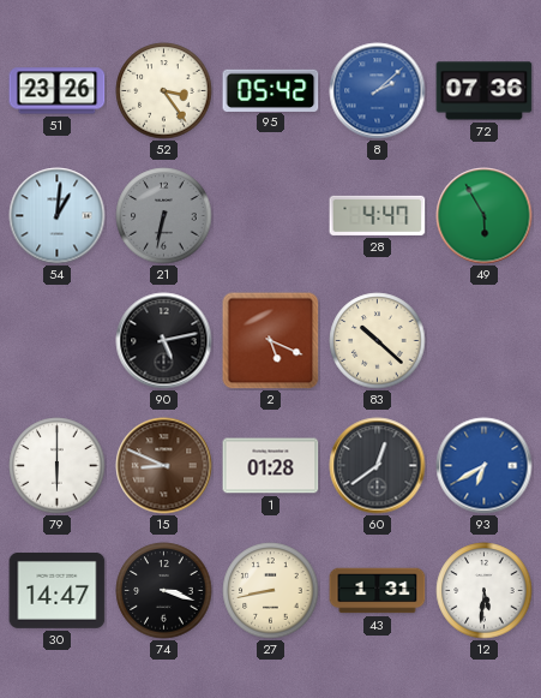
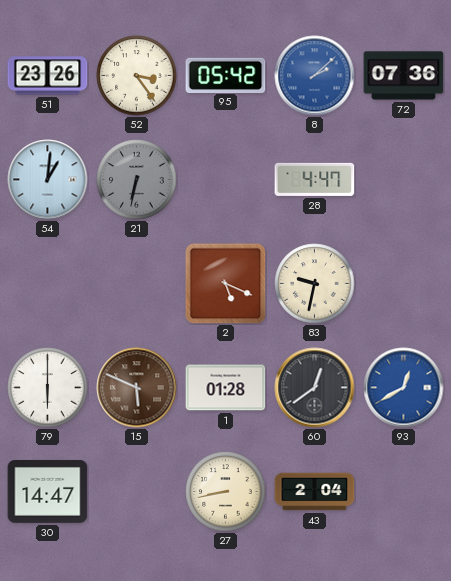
49: 5:55 -> none
90: 5:13 -> none
83: 10:22 -> 9:32
15: 8:49 -> 5:49
93: 6:40 -> 12:40
74: 3:18 -> none
43: 1:31 -> 2:04
12: 5:31 -> none
